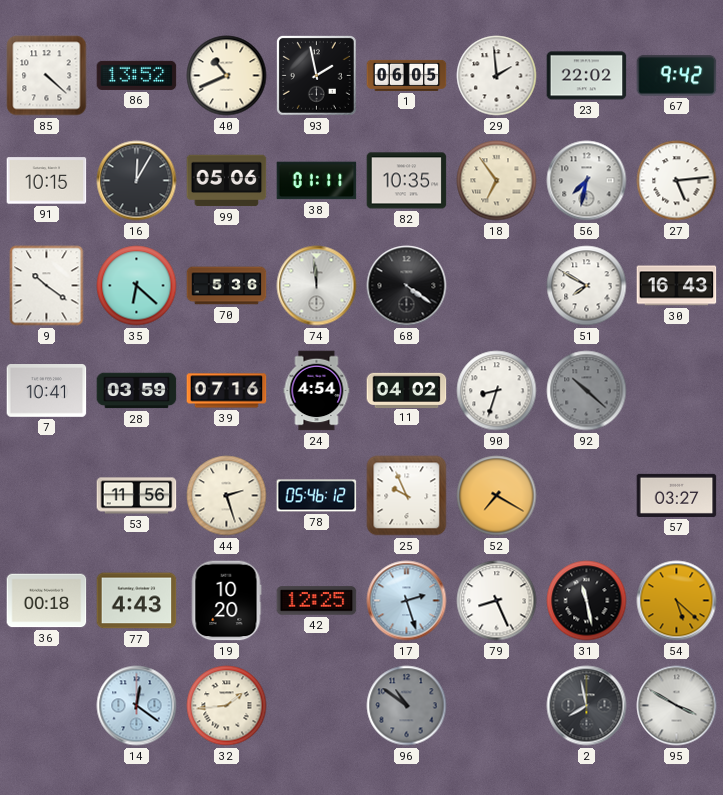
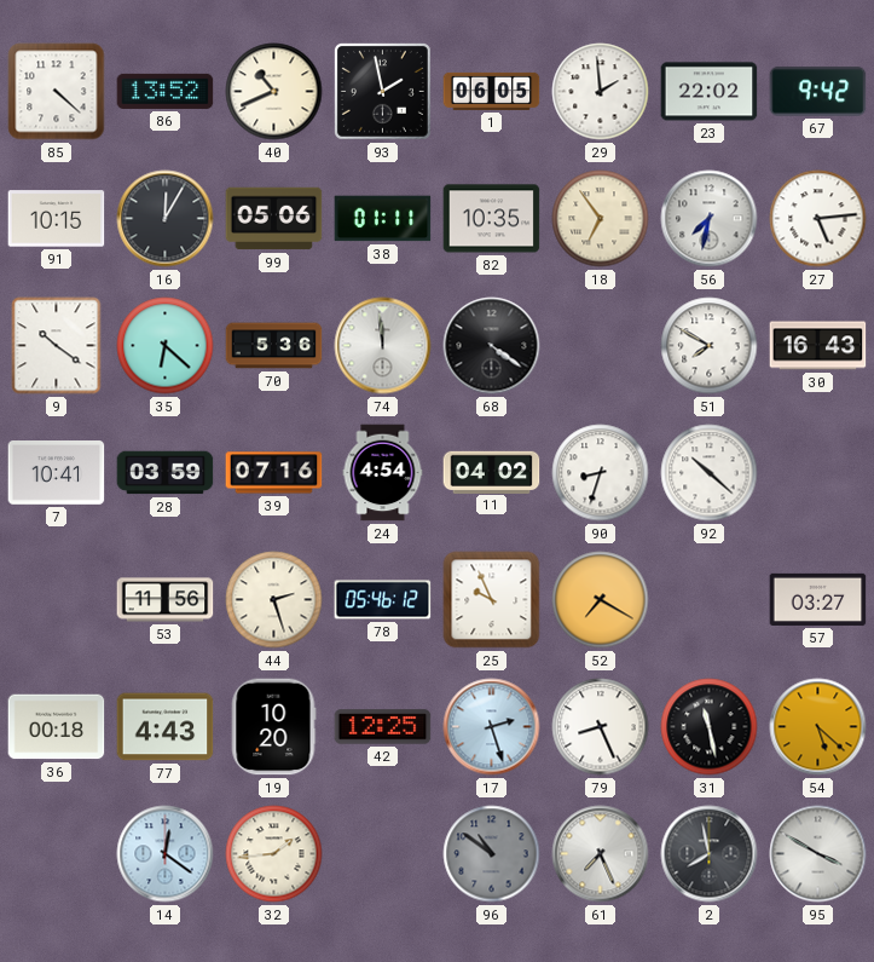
92 dial: grey -> white
61: none -> 7:26
